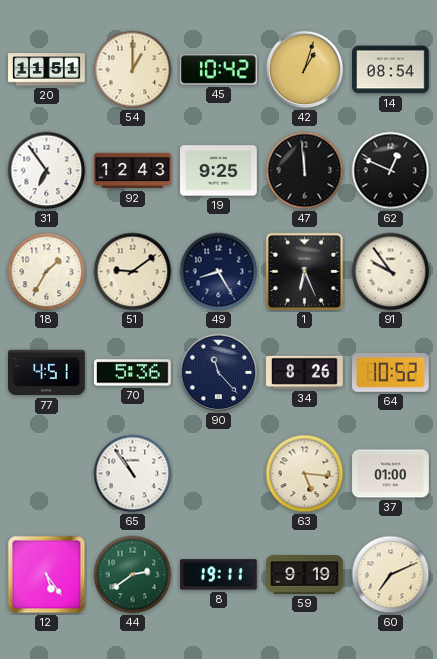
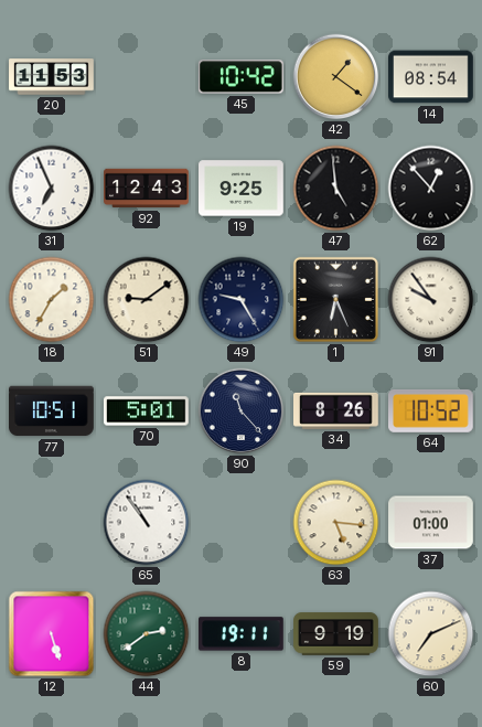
20: 11:51 -> 11:53
54: 1:00 -> none
42: 1:03 -> 1:21
31: 6:54 -> 6:56
47: 11:59 -> 4:59
62: 12:49 -> 12:53
49: 8:25 -> 9:25
77: 4:51 -> 10:51
70: 5:36 -> 5:01
12: 5:24 -> 5:27
